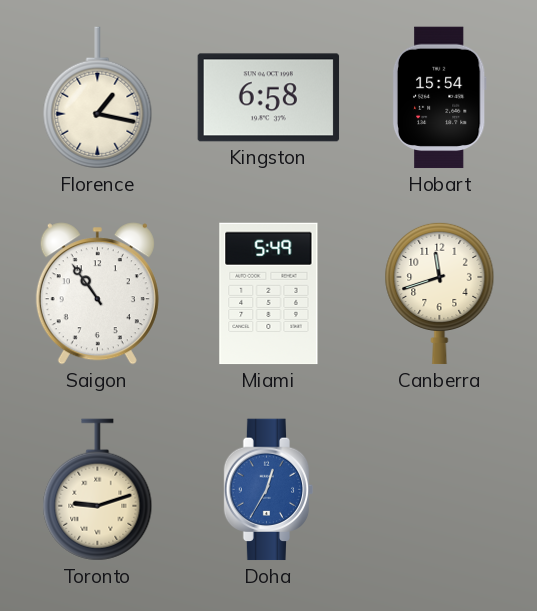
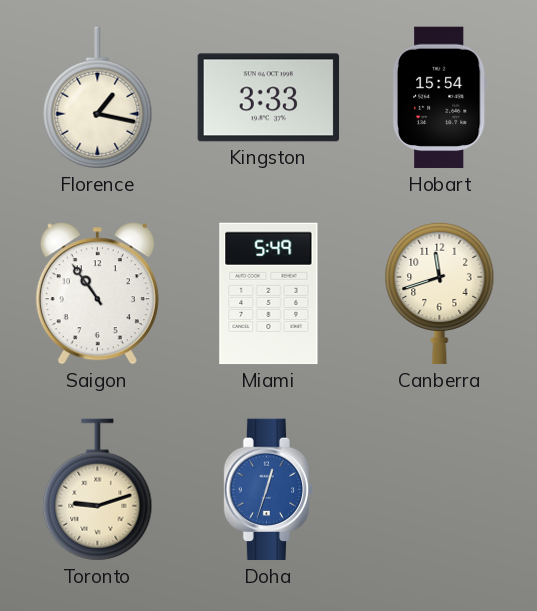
Kingston: 6:58 -> 3:33
Doha: 12:35 -> 12:33
